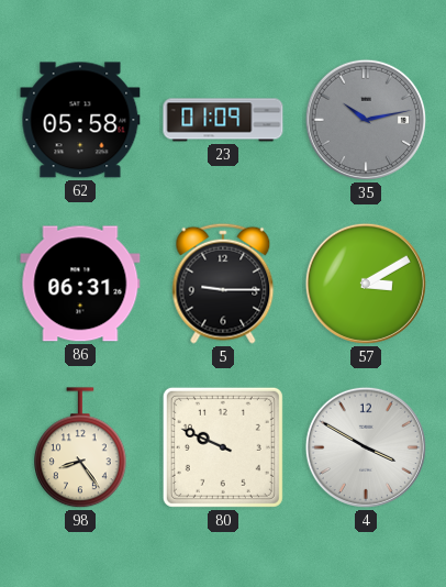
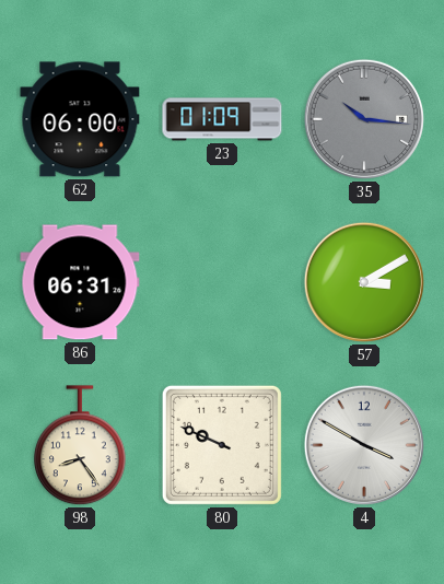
62: 05:58 -> 06:00
35: 10:13 -> 10:16
5: 9:15 -> none
